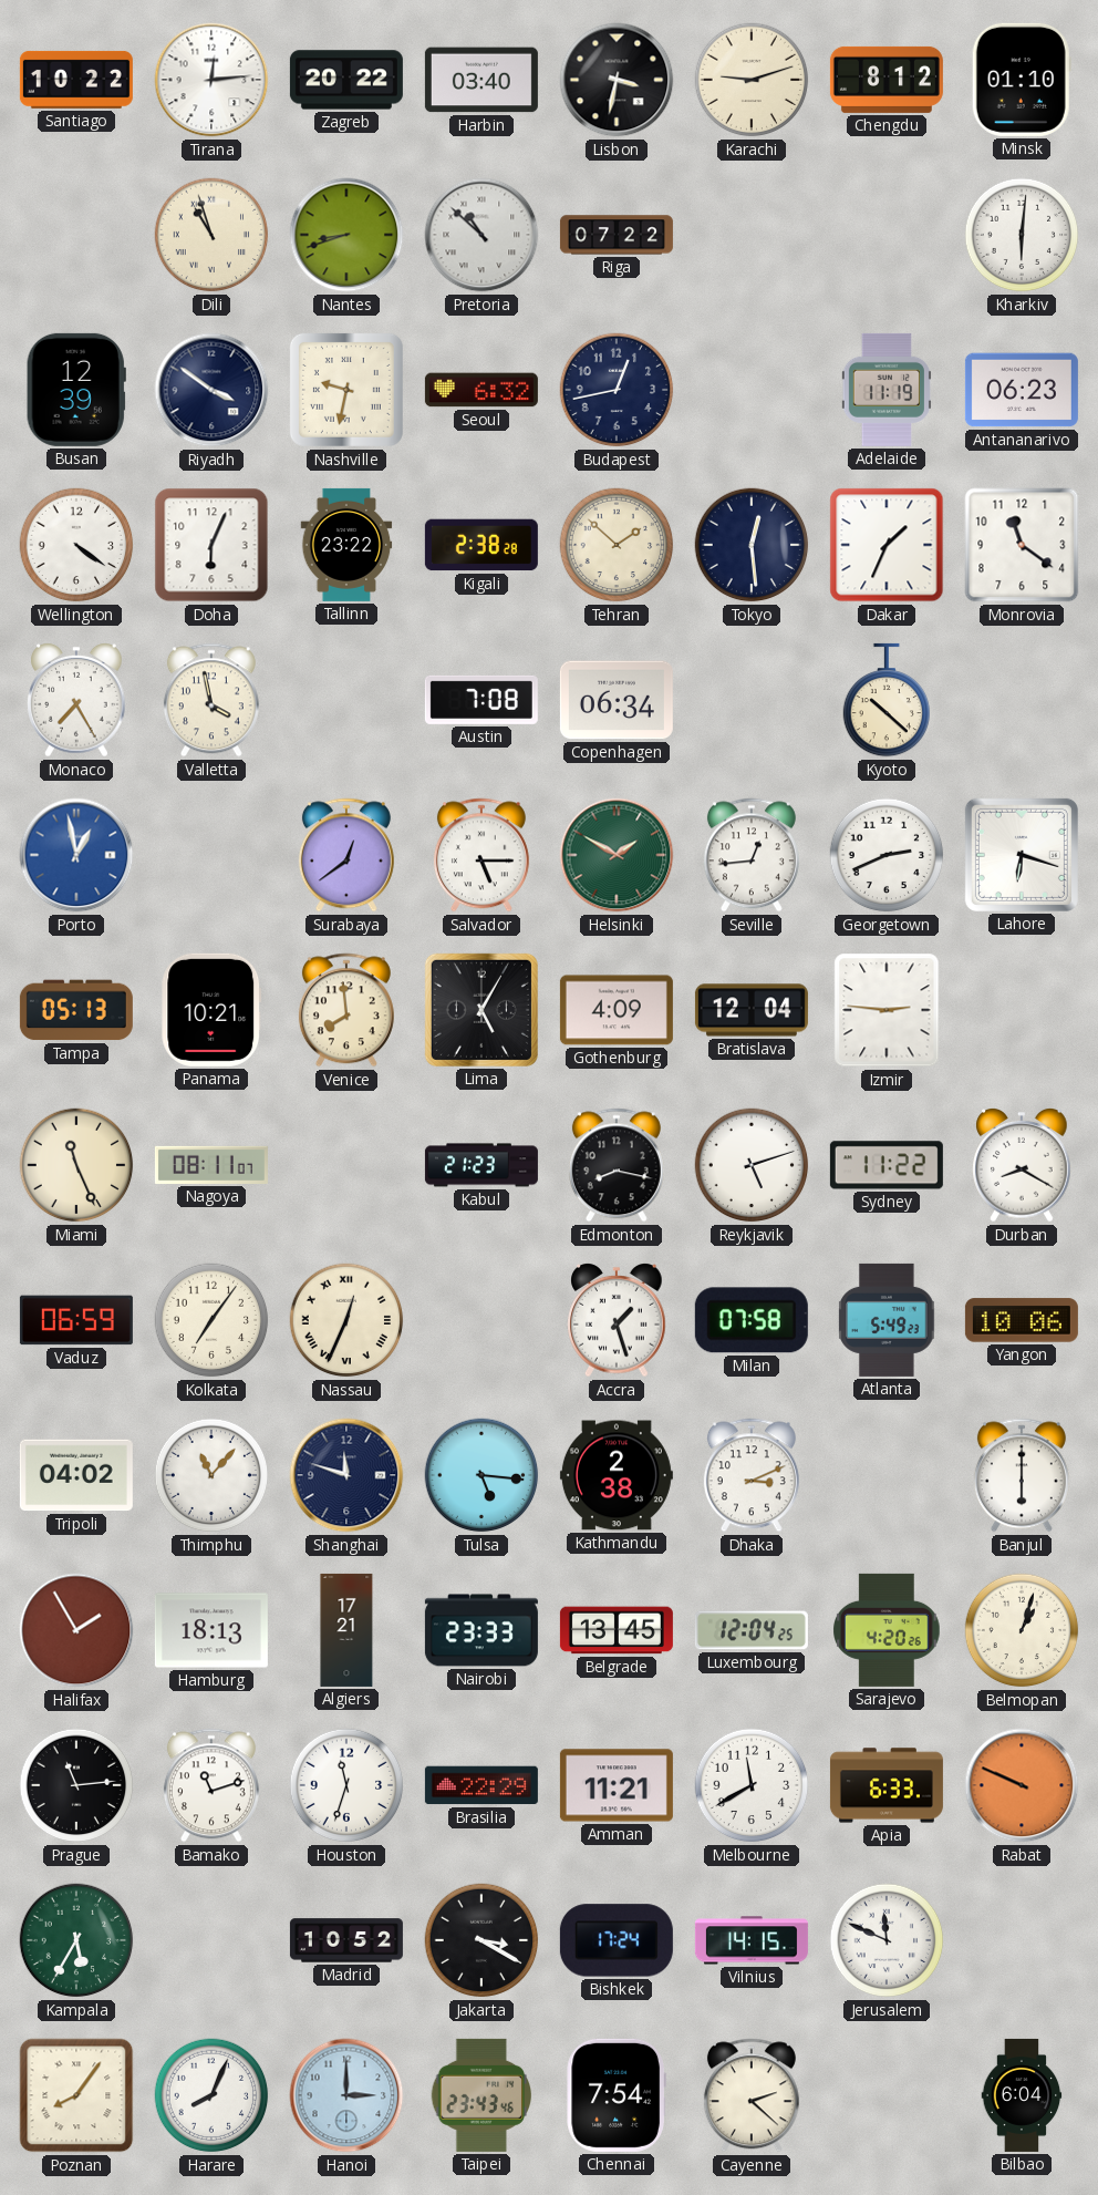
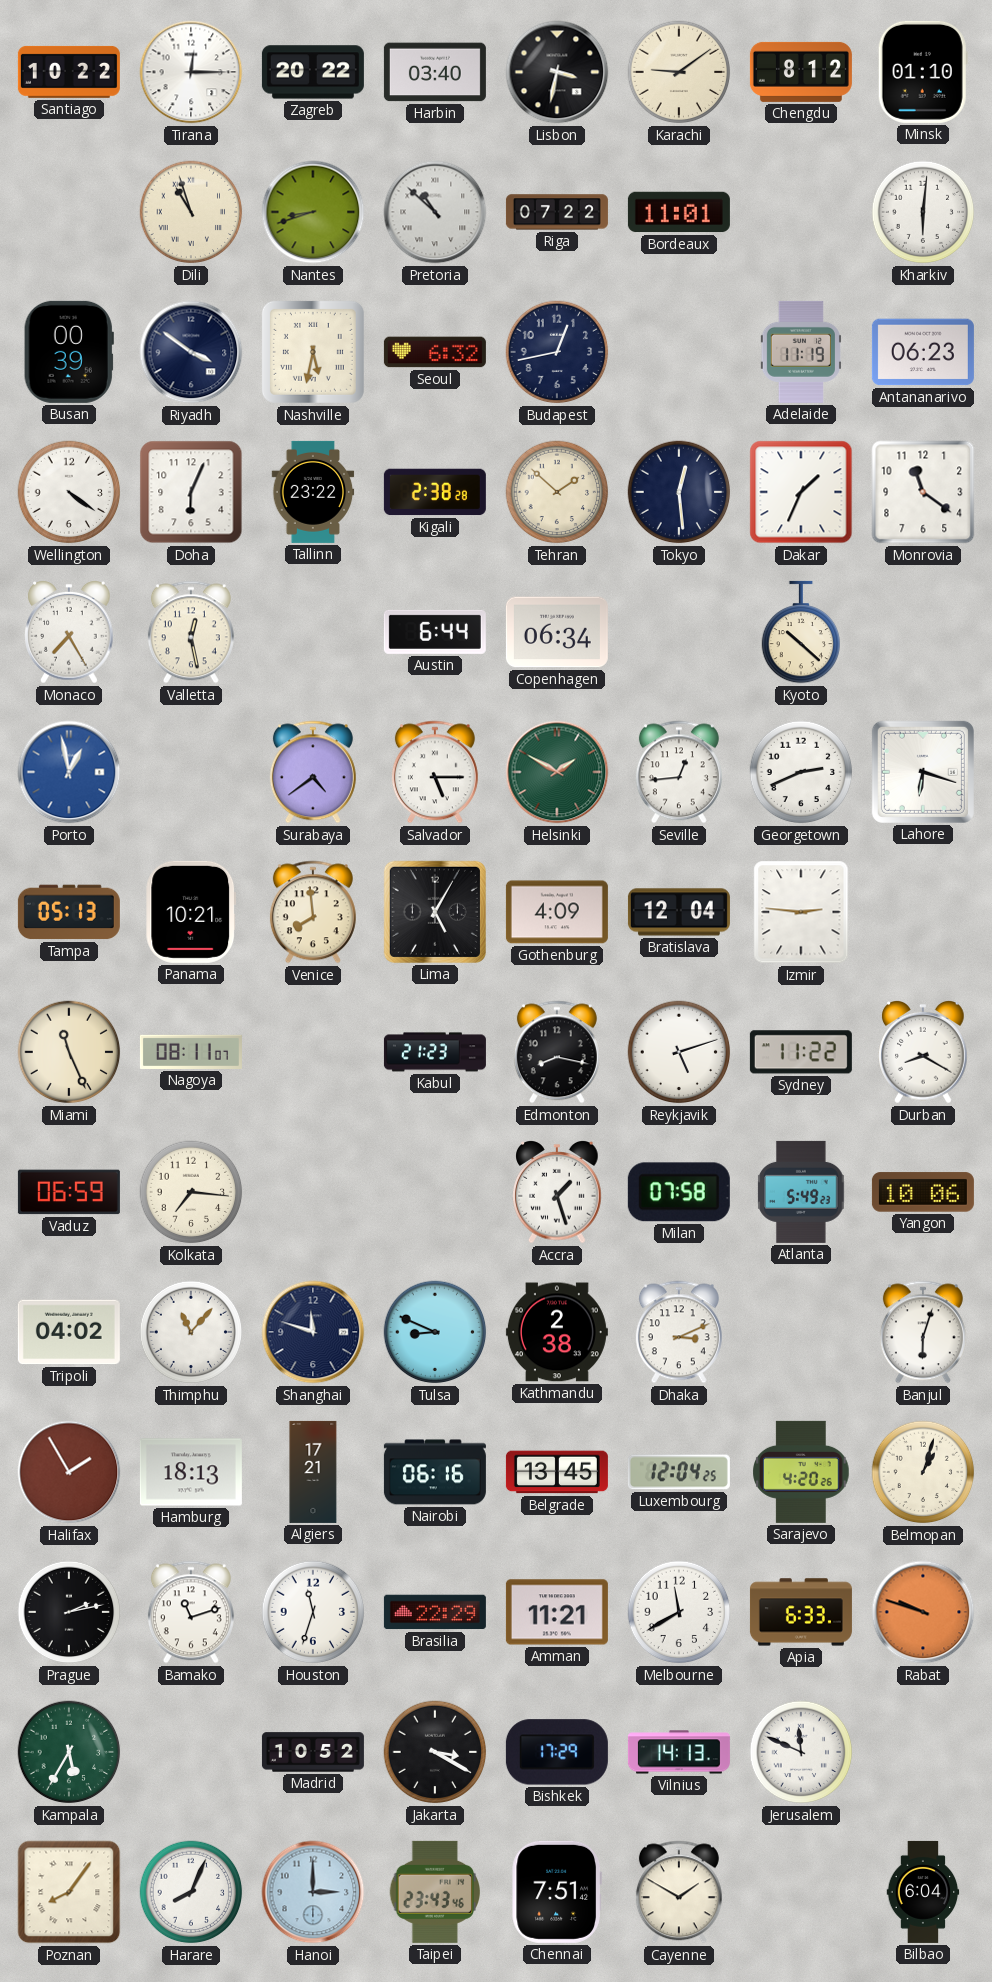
Tirana: 12:14 -> 12:15
Karachi: 9:12 -> 9:09
Bordeaux: none -> 11:01
Busan: 12:39 -> 00:39
Nashville: 9:32 -> 5:32
Valletta: 3:58 -> 12:28
Austin: 7:08 -> 6:44
Surabaya: 12:39 -> 4:39
Kolkata: 7:06 -> 7:16
Nassau: 12:34 -> none
Tulsa: 5:16 -> 8:49
Banjul: 6:00 -> 6:03
Nairobi: 23:33 -> 06:16
Prague: 11:14 -> 2:13
Rabat: 9:49 -> 9:48
Bishkek: 17:24 -> 17:29
Vilnius: 14:15 -> 14:13
Chennai: 7:54 -> 7:51
Cayenne: 2:22 -> 1:50
